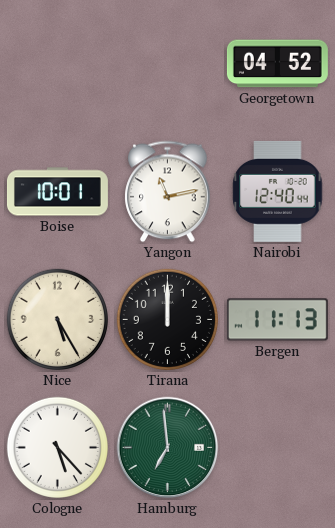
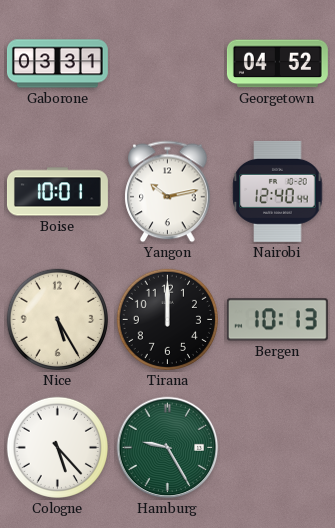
Gaborone: none -> 03:31
Yangon: 11:13 -> 10:13
Bergen: 11:13 -> 10:13
Hamburg: 6:59 -> 9:25
